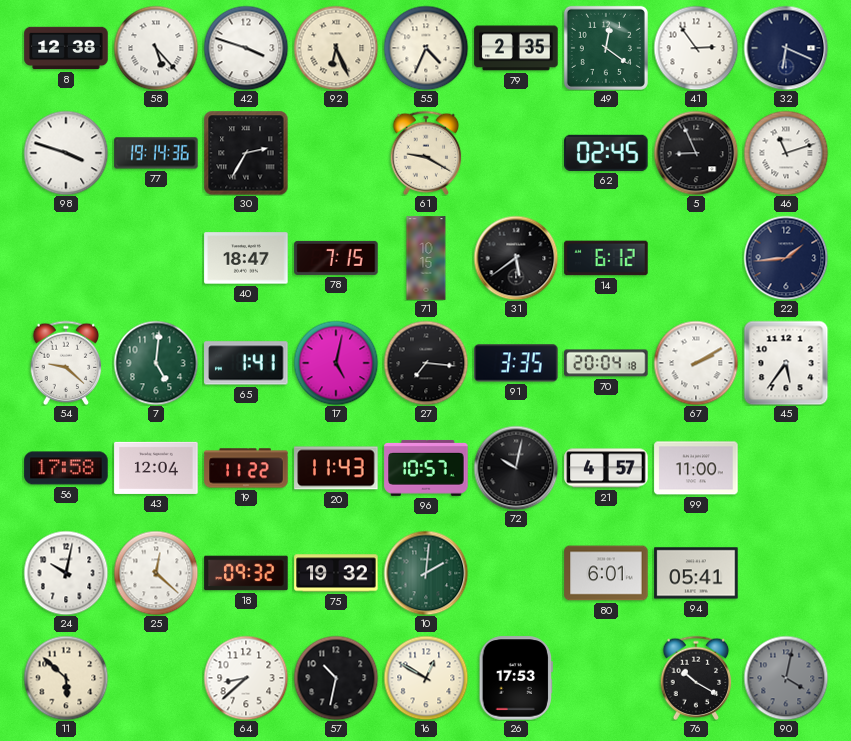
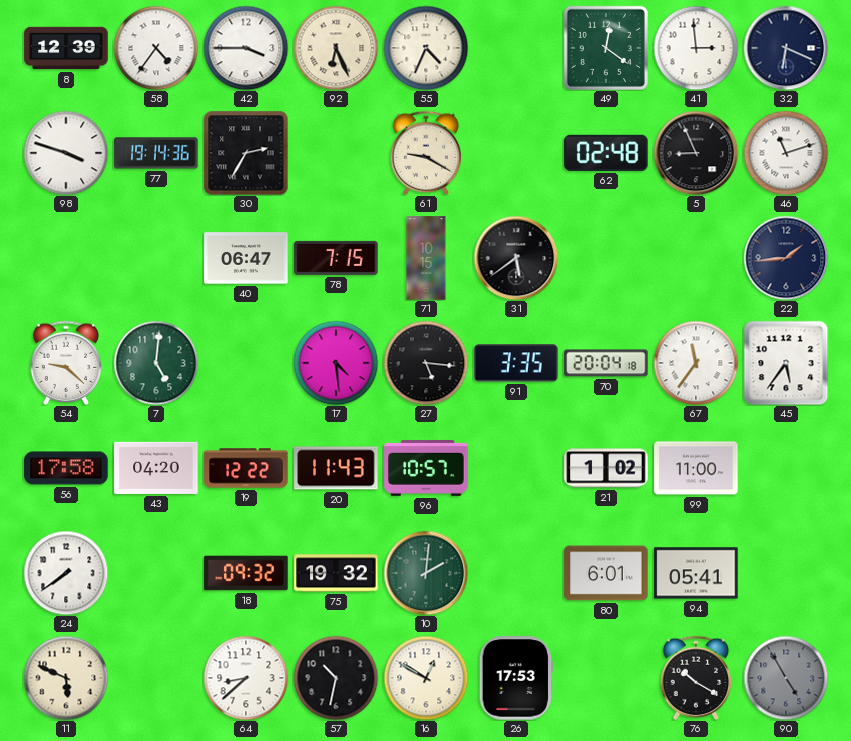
8: 12:38 -> 12:39
58: 5:23 -> 4:36
42: 3:48 -> 3:45
79: 2:35 -> none
41: 2:54 -> 2:59
62: 02:45 -> 02:48
40: 18:47 -> 06:47
14: 6:12 -> none
65: 1:41 -> none
17: 5:02 -> 4:29
27: 7:16 -> 5:16
67: 2:10 -> 11:36
43: 12:04 -> 04:20
19: 11:22 -> 12:22
72: 10:02 -> none
21: 4:57 -> 1:02
24: 10:02 -> 7:39
25: 12:22 -> none
11: 5:52 -> 5:49
90: 4:02 -> 4:55
